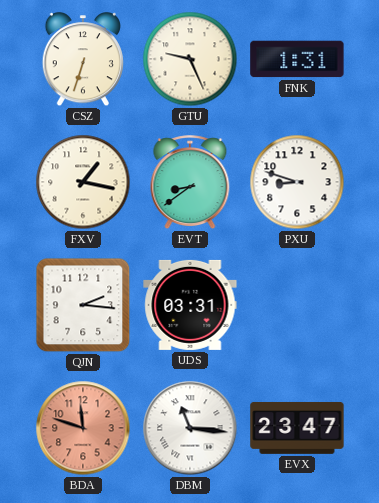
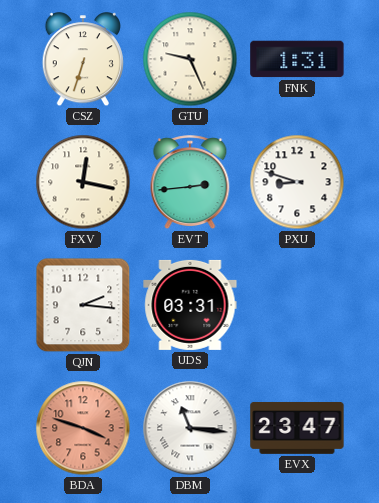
FXV: 1:17 -> 12:17
EVT: 8:39 -> 2:44
BDA: 11:48 -> 3:48
